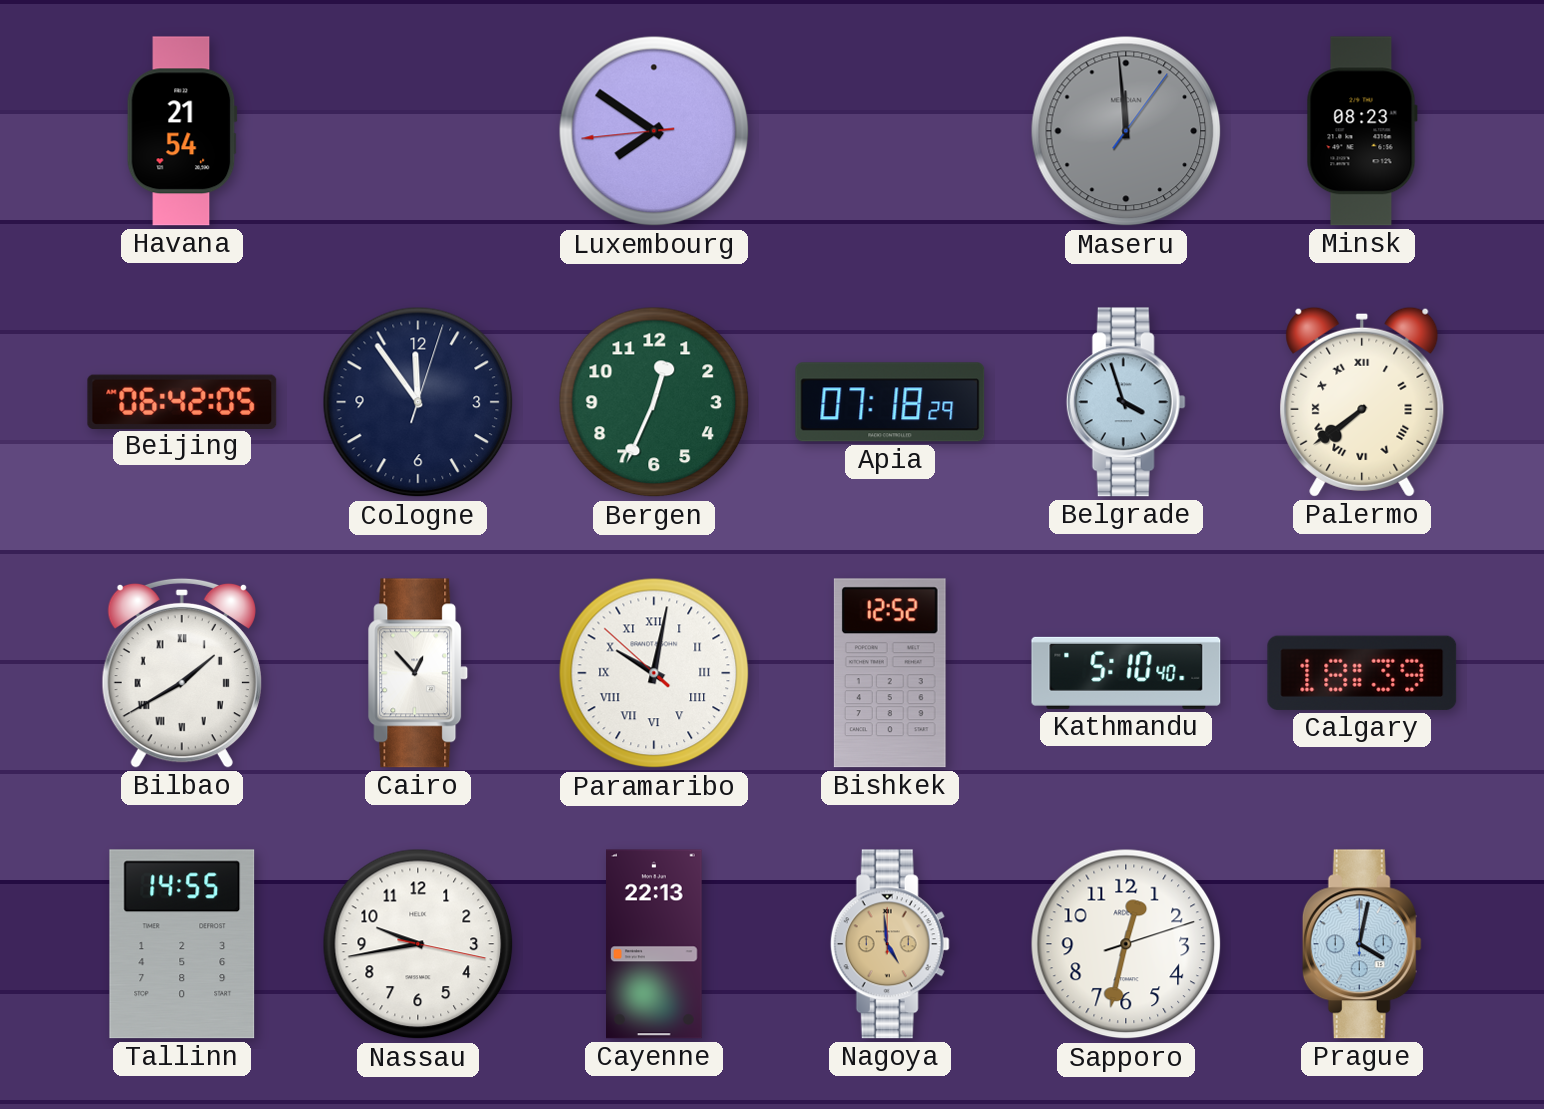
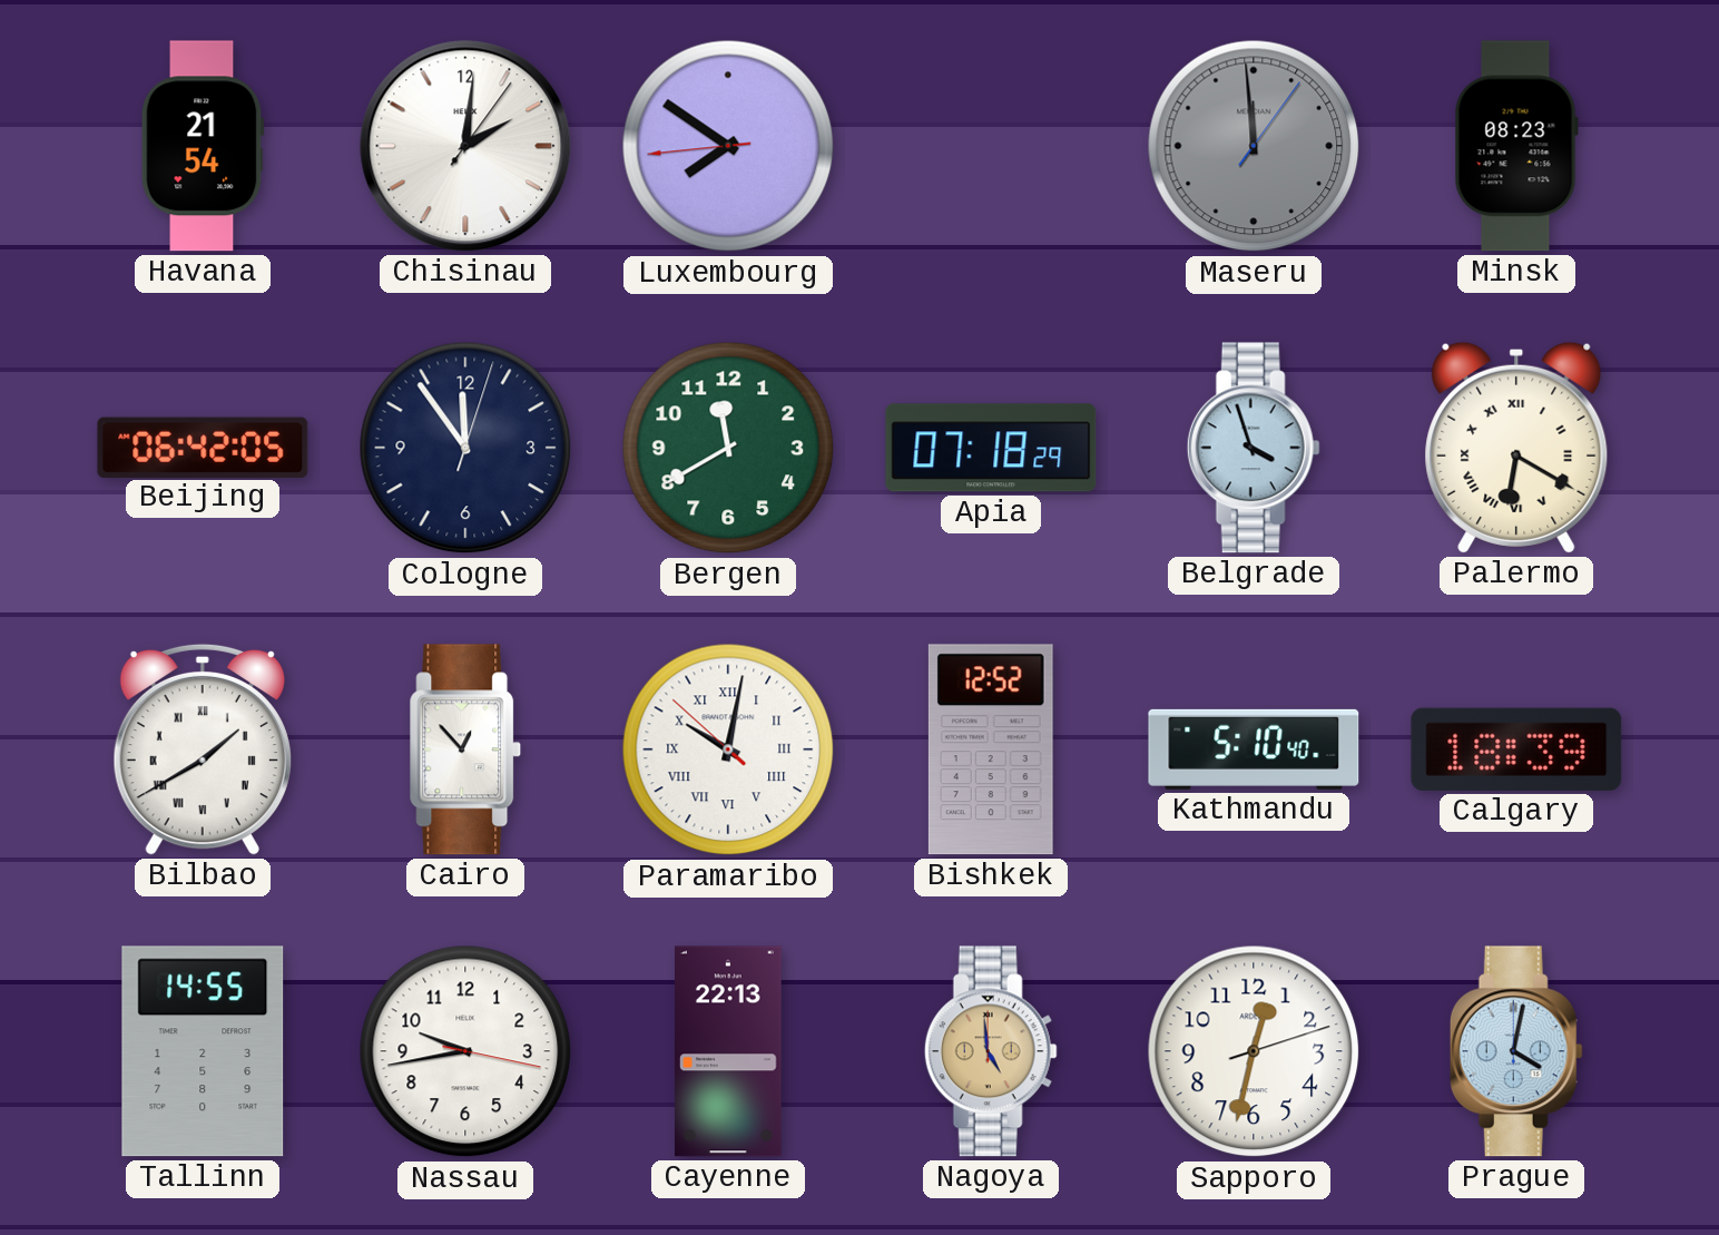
Chisinau: none -> 2:01
Bergen: 12:34 -> 11:40
Palermo: 7:39 -> 6:20
